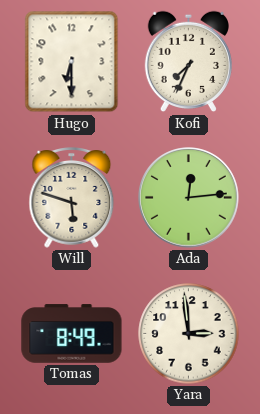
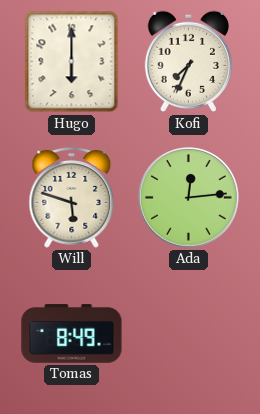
Hugo: 6:30 -> 6:00
Yara: 2:59 -> none
